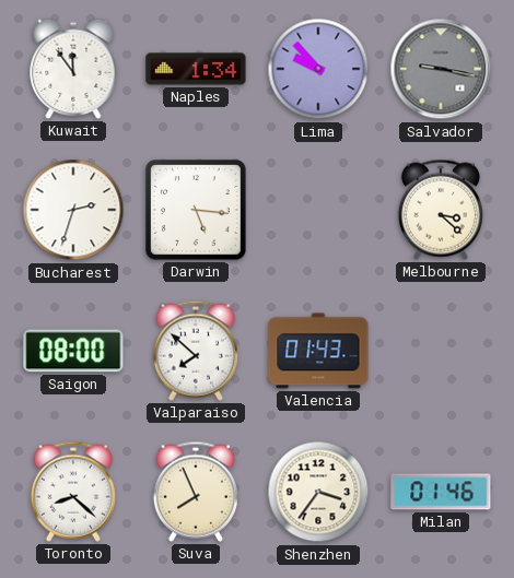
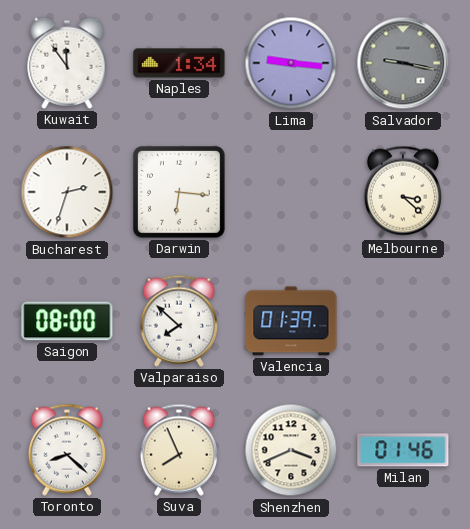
Lima: 9:53 -> 9:16
Darwin: 5:16 -> 6:16
Valencia: 01:43 -> 01:39
Shenzhen: 3:36 -> 3:41
